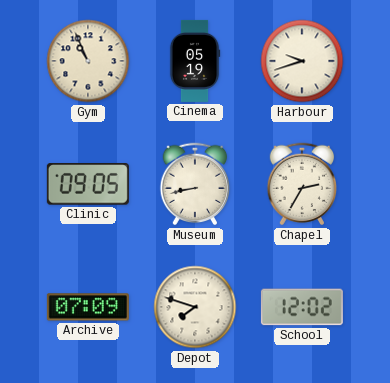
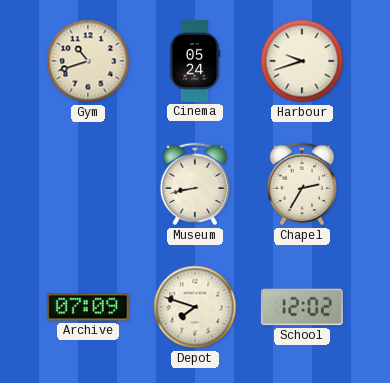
Gym: 10:56 -> 10:42
Cinema: 05:19 -> 05:24
Clinic: 09:05 -> none
